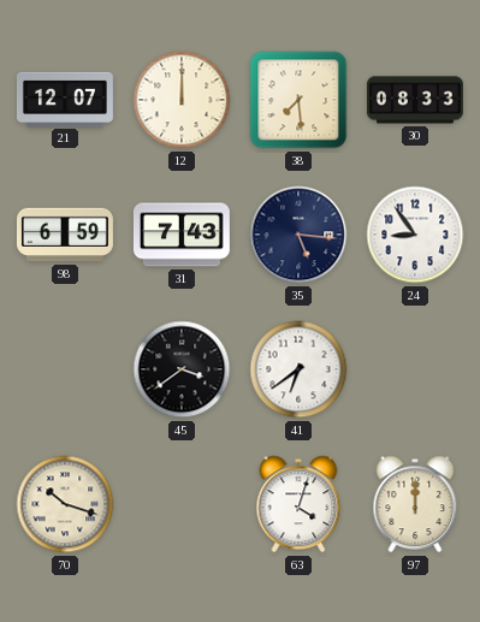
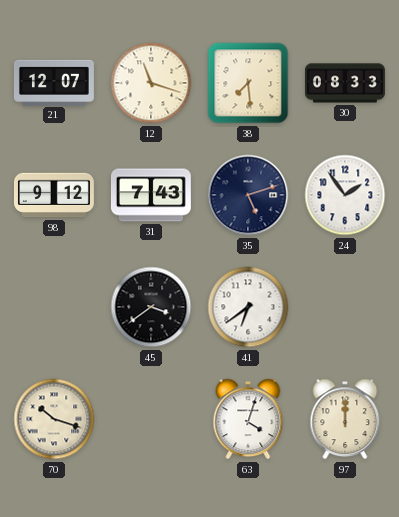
12: 12:00 -> 11:18
98: 6:59 -> 9:12
35: 5:16 -> 5:12
24: 8:54 -> 1:54
